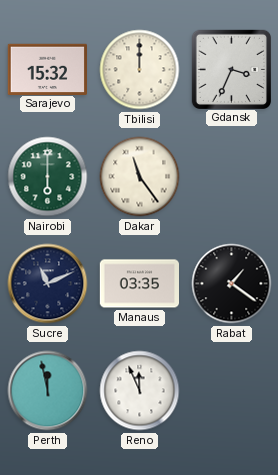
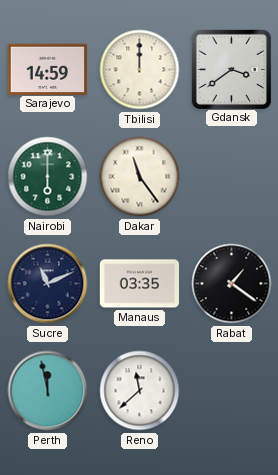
Sarajevo: 15:32 -> 14:59
Gdansk: 3:34 -> 3:39
Reno: 11:56 -> 11:38
